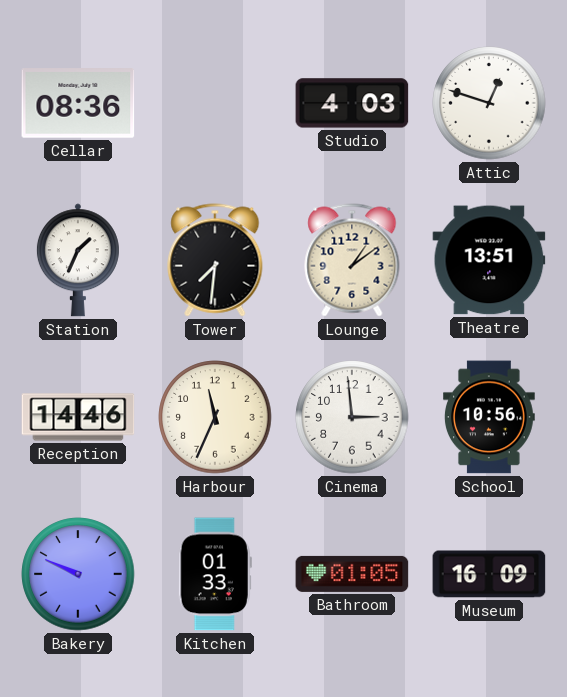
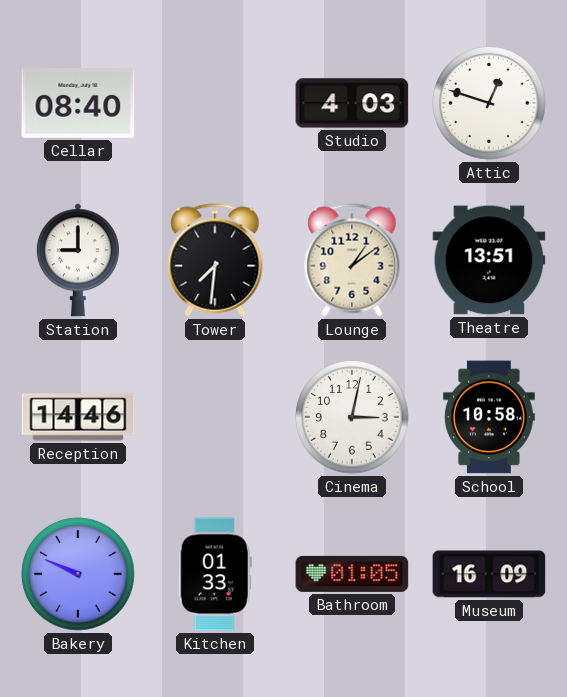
Cellar: 08:36 -> 08:40
Station: 1:34 -> 9:00
Harbour: 11:34 -> none
Cinema: 2:59 -> 3:02
School: 10:56 -> 10:58
